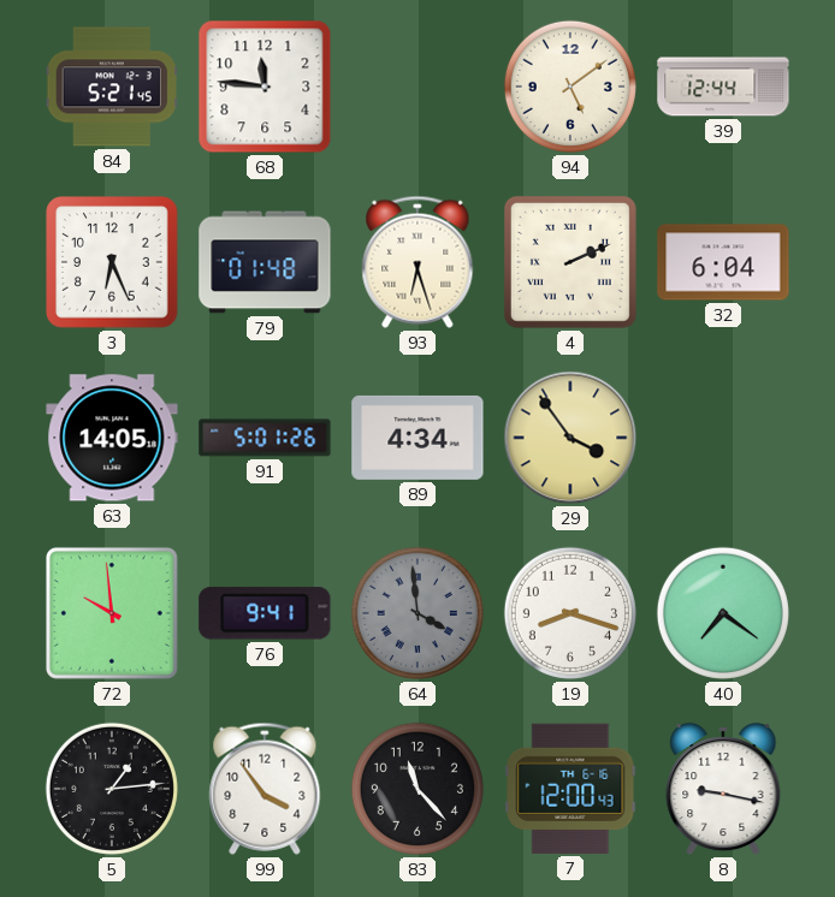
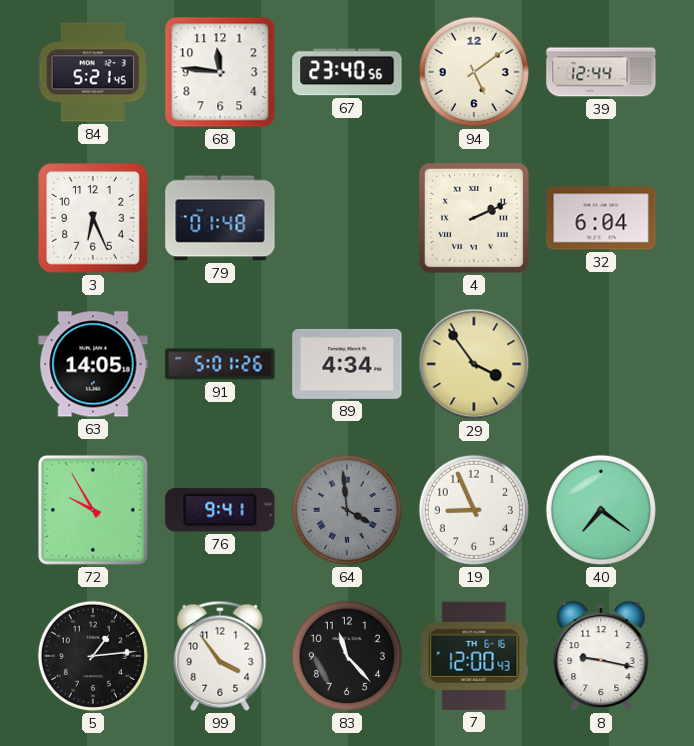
67: none -> 23:40
93: 6:27 -> none
72: 9:59 -> 9:55
19: 8:18 -> 8:56
